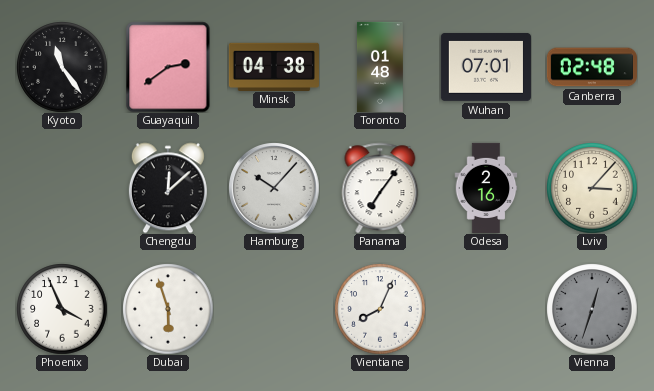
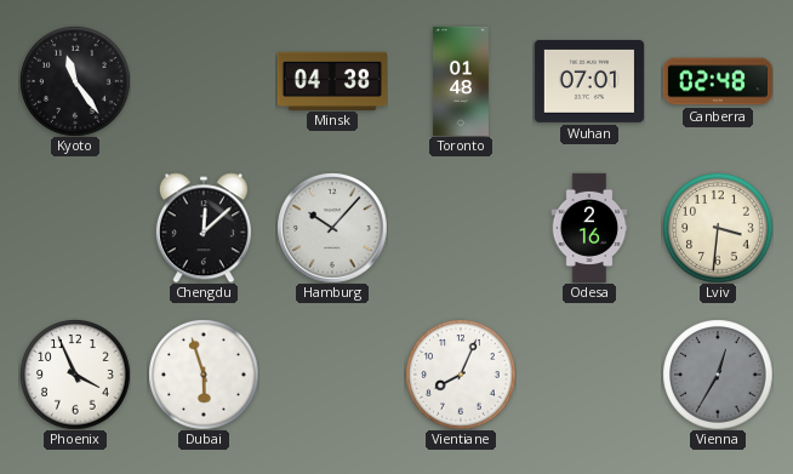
Guayaquil: 2:39 -> none
Panama: 7:06 -> none
Lviv: 3:07 -> 3:31
Vienna: 12:33 -> 12:35
